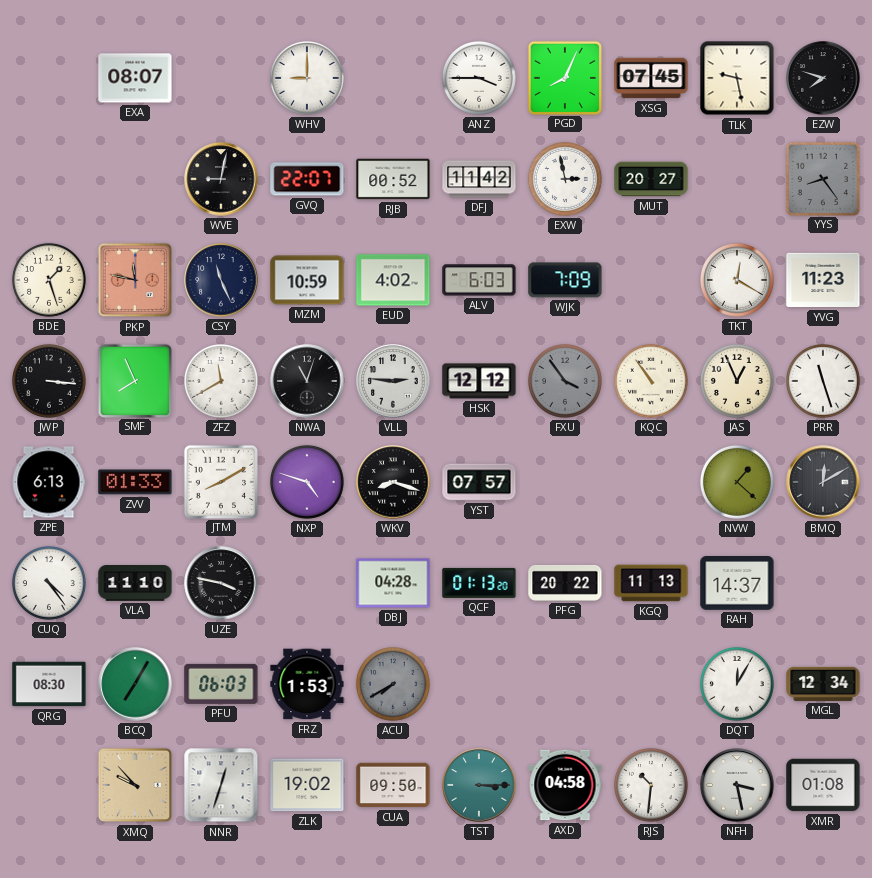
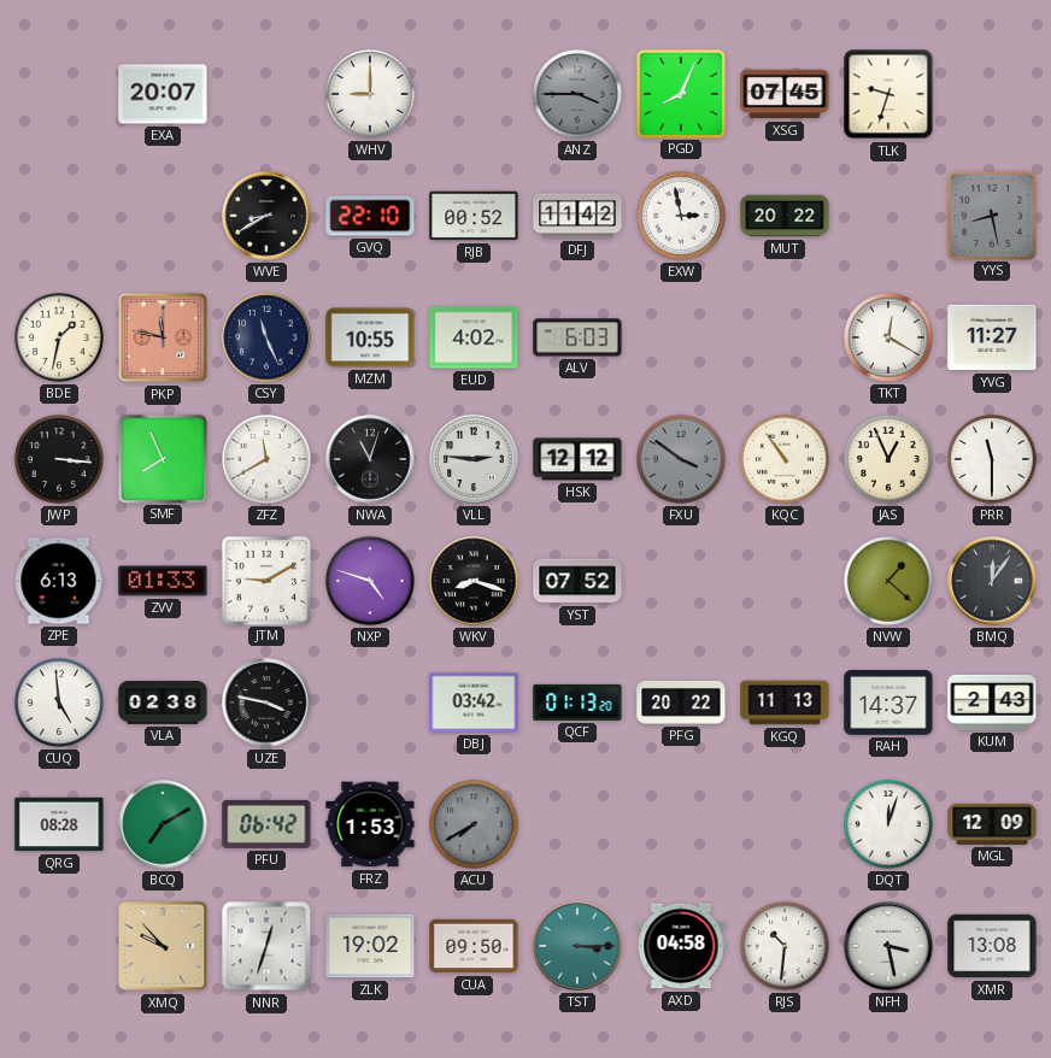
EXA: 08:07 -> 20:07
ANZ dial: white -> grey
TLK: 9:28 -> 9:33
EZW: 7:48 -> none
WVE: 9:02 -> 8:40
GVQ: 22:07 -> 22:10
MUT: 20:27 -> 20:22
YYS: 8:24 -> 8:28
BDE: 1:27 -> 1:32
MZM: 10:59 -> 10:55
WJK: 7:09 -> none
YVG: 11:23 -> 11:27
FXU: 3:54 -> 3:51
PRR: 11:27 -> 11:30
JTM: 8:10 -> 9:10
YST: 07:57 -> 07:52
BMQ: 12:10 -> 12:06
CUQ: 4:24 -> 4:59
VLA: 11:10 -> 02:38
DBJ: 04:28 -> 03:42
KUM: none -> 2:43
QRG: 08:30 -> 08:28
BCQ: 7:05 -> 7:10
PFU: 06:03 -> 06:42
DQT: 12:05 -> 12:03
MGL: 12:34 -> 12:09
XMR: 01:08 -> 13:08
